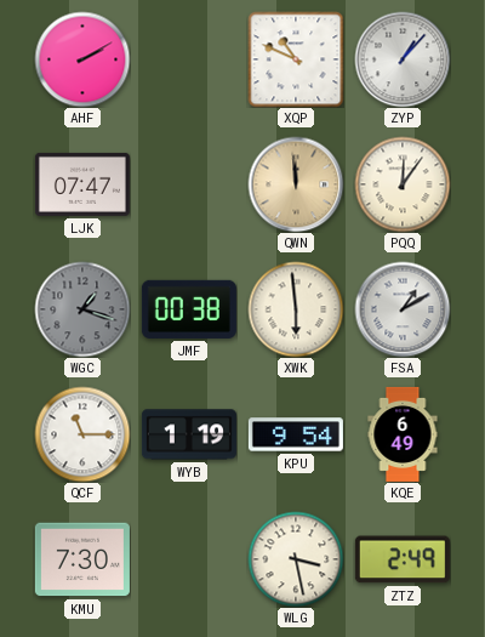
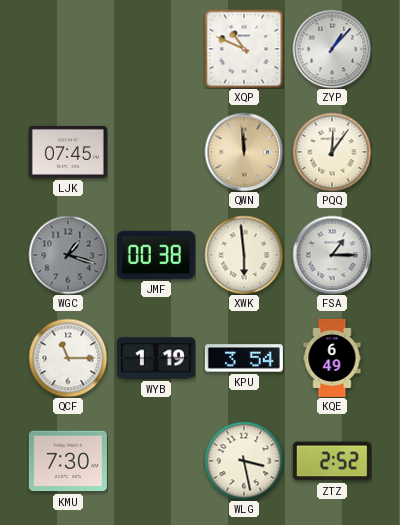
AHF: 2:10 -> none
LJK: 07:47 -> 07:45
FSA: 1:10 -> 1:15
KPU: 9:54 -> 3:54
ZTZ: 2:49 -> 2:52
